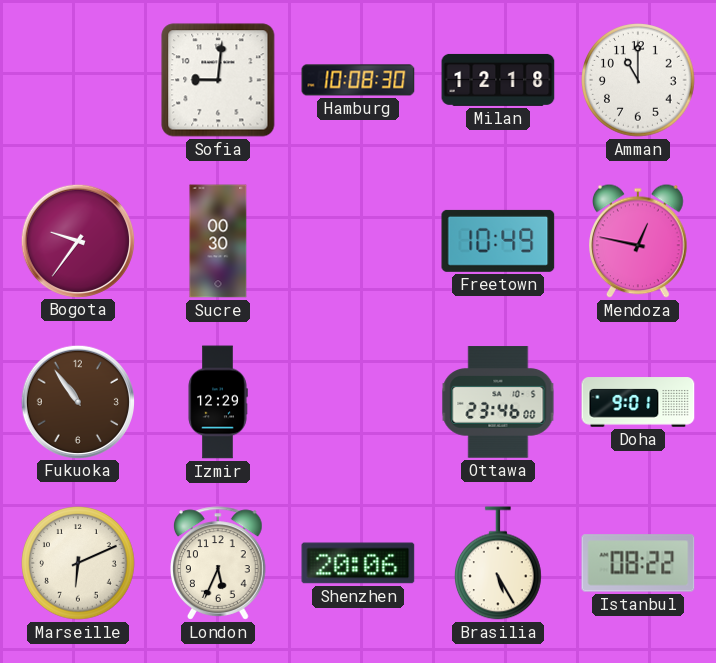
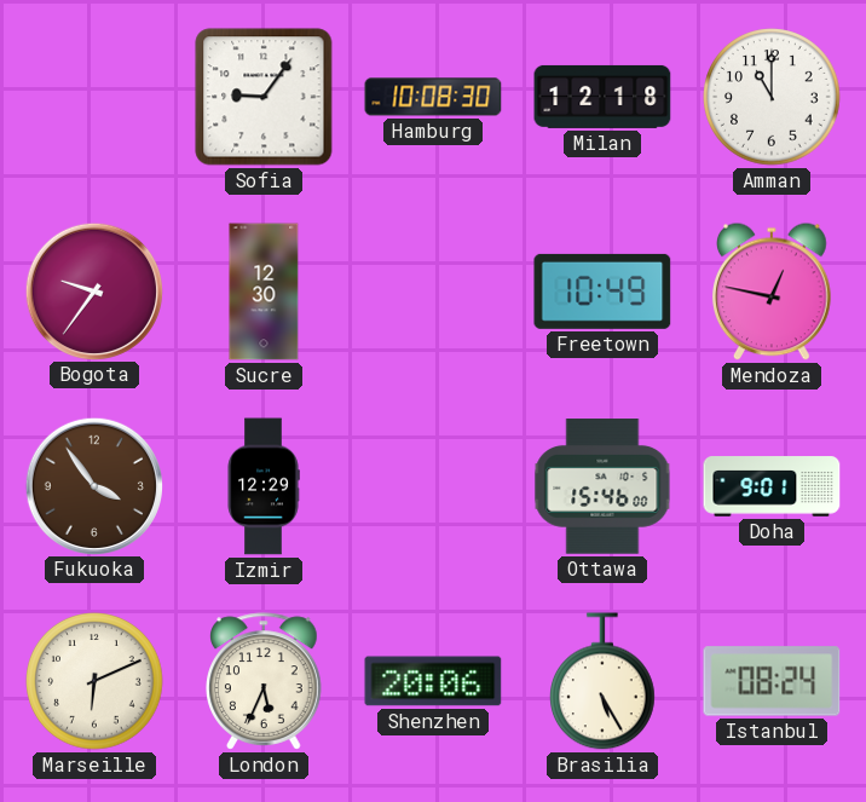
Sofia: 9:01 -> 9:06
Sucre: 00:30 -> 12:30
Fukuoka: 10:54 -> 3:54
Ottawa: 23:46 -> 15:46
Istanbul: 08:22 -> 08:24
